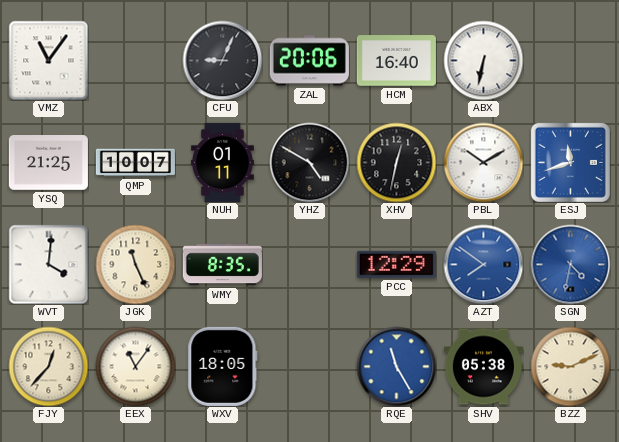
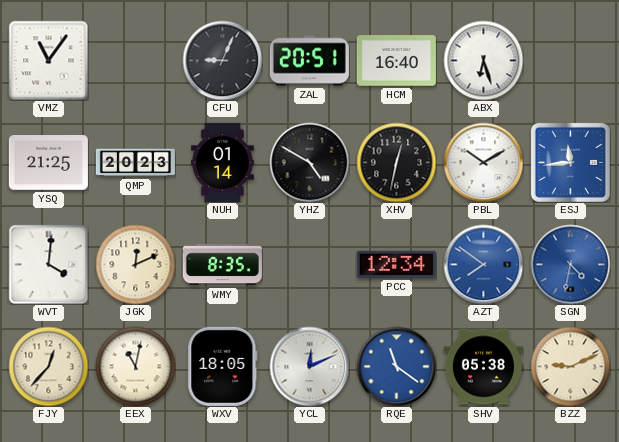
ZAL: 20:06 -> 20:51
ABX: 6:32 -> 6:27
QMP: 10:07 -> 20:23
NUH: 01:11 -> 01:14
ESJ: 11:42 -> 11:44
JGK: 11:26 -> 12:11
PCC: 12:29 -> 12:34
EEX: 11:06 -> 11:02
YCL: none -> 12:11
RQE: 11:25 -> 11:21
